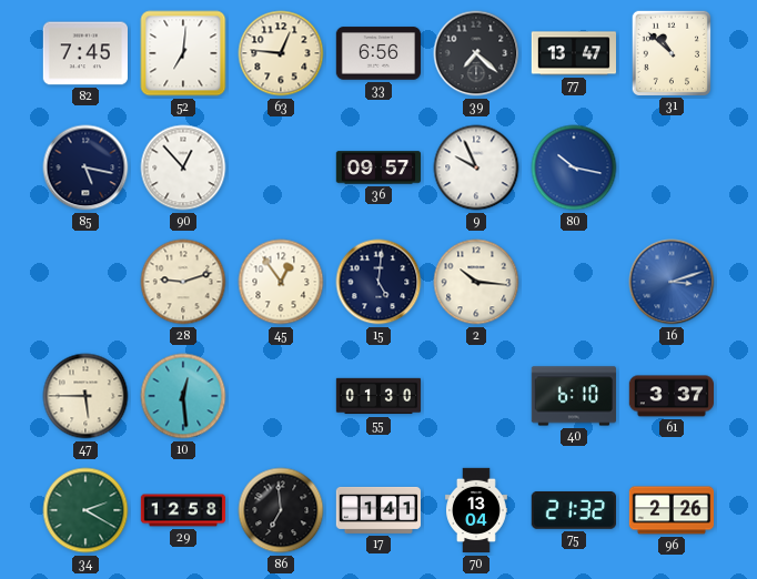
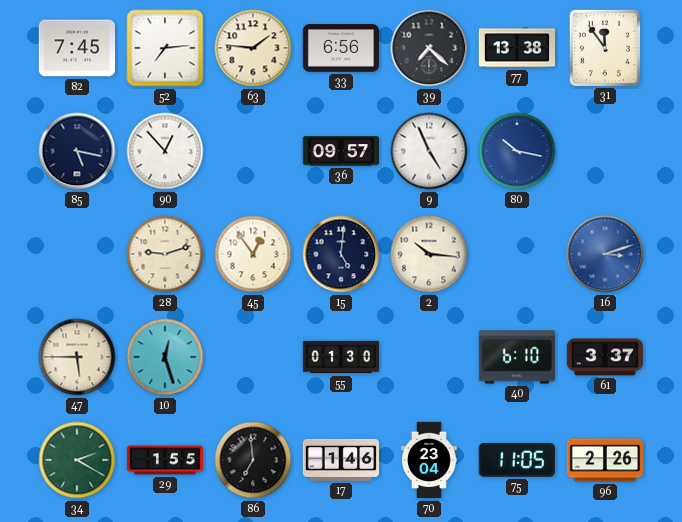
52: 7:01 -> 7:14
63: 12:46 -> 1:46
77: 13:47 -> 13:38
31: 10:52 -> 11:54
9: 9:56 -> 4:56
10: 12:29 -> 12:27
29: 12:58 -> 1:55
17: 1:41 -> 1:46
70: 13:04 -> 23:04
75: 21:32 -> 11:05
